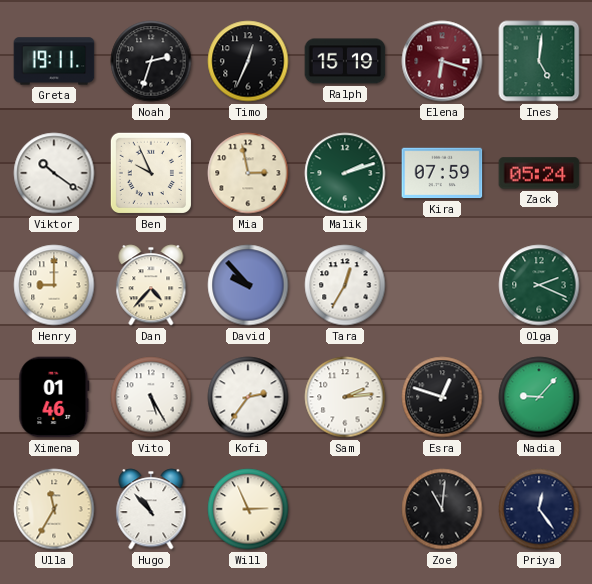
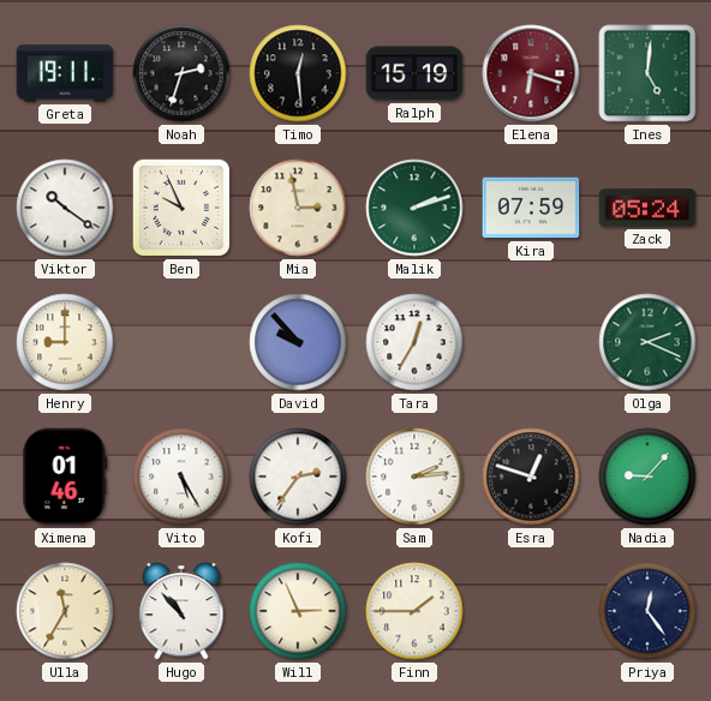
Timo: 12:34 -> 12:29
Dan: 4:37 -> none
Finn: none -> 1:45
Zoe: 11:01 -> none
